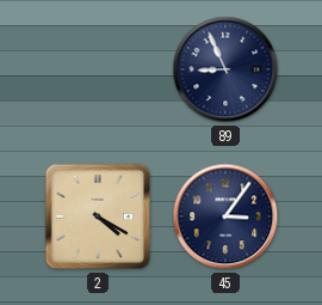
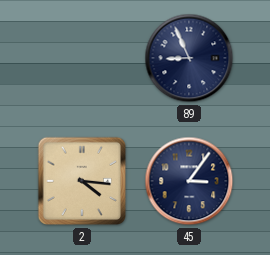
2: 4:20 -> 4:16
